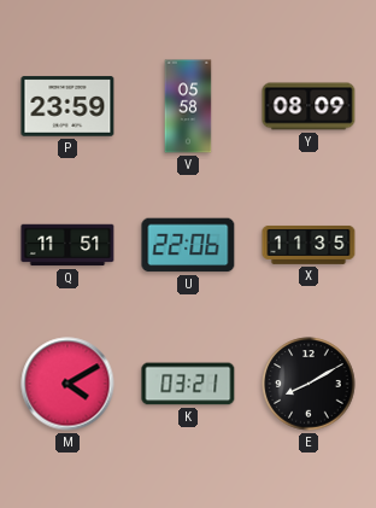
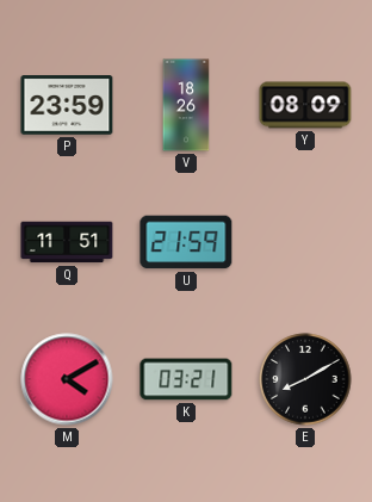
V: 05:58 -> 18:26
U: 22:06 -> 21:59
X: 11:35 -> none
